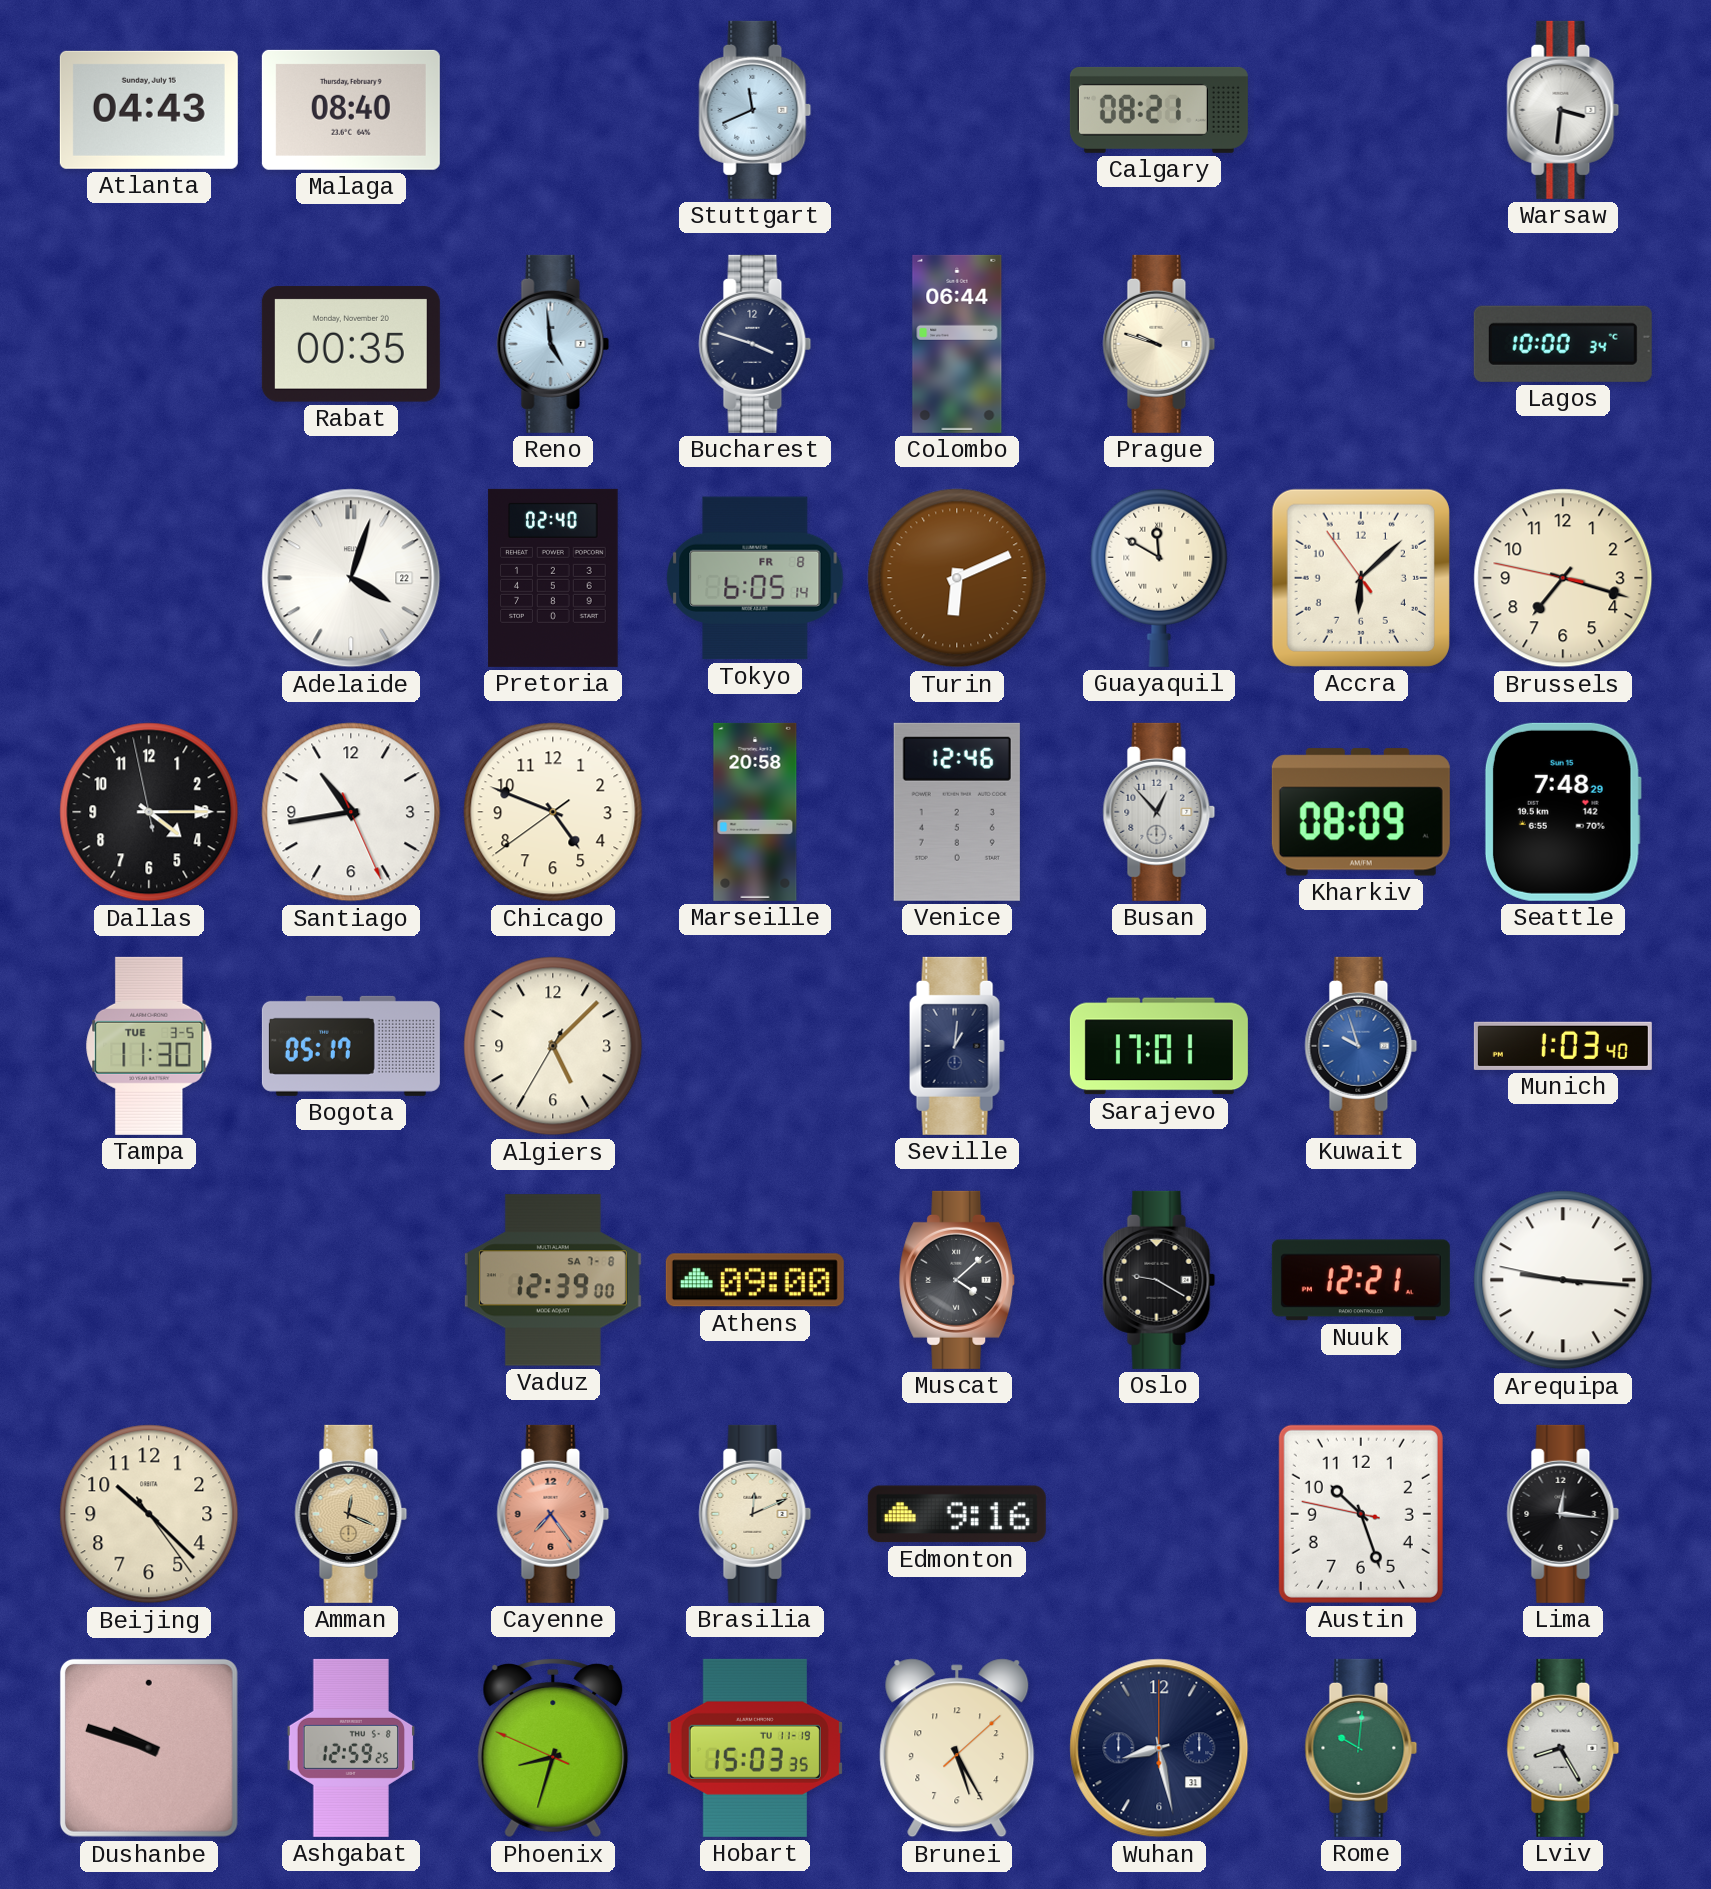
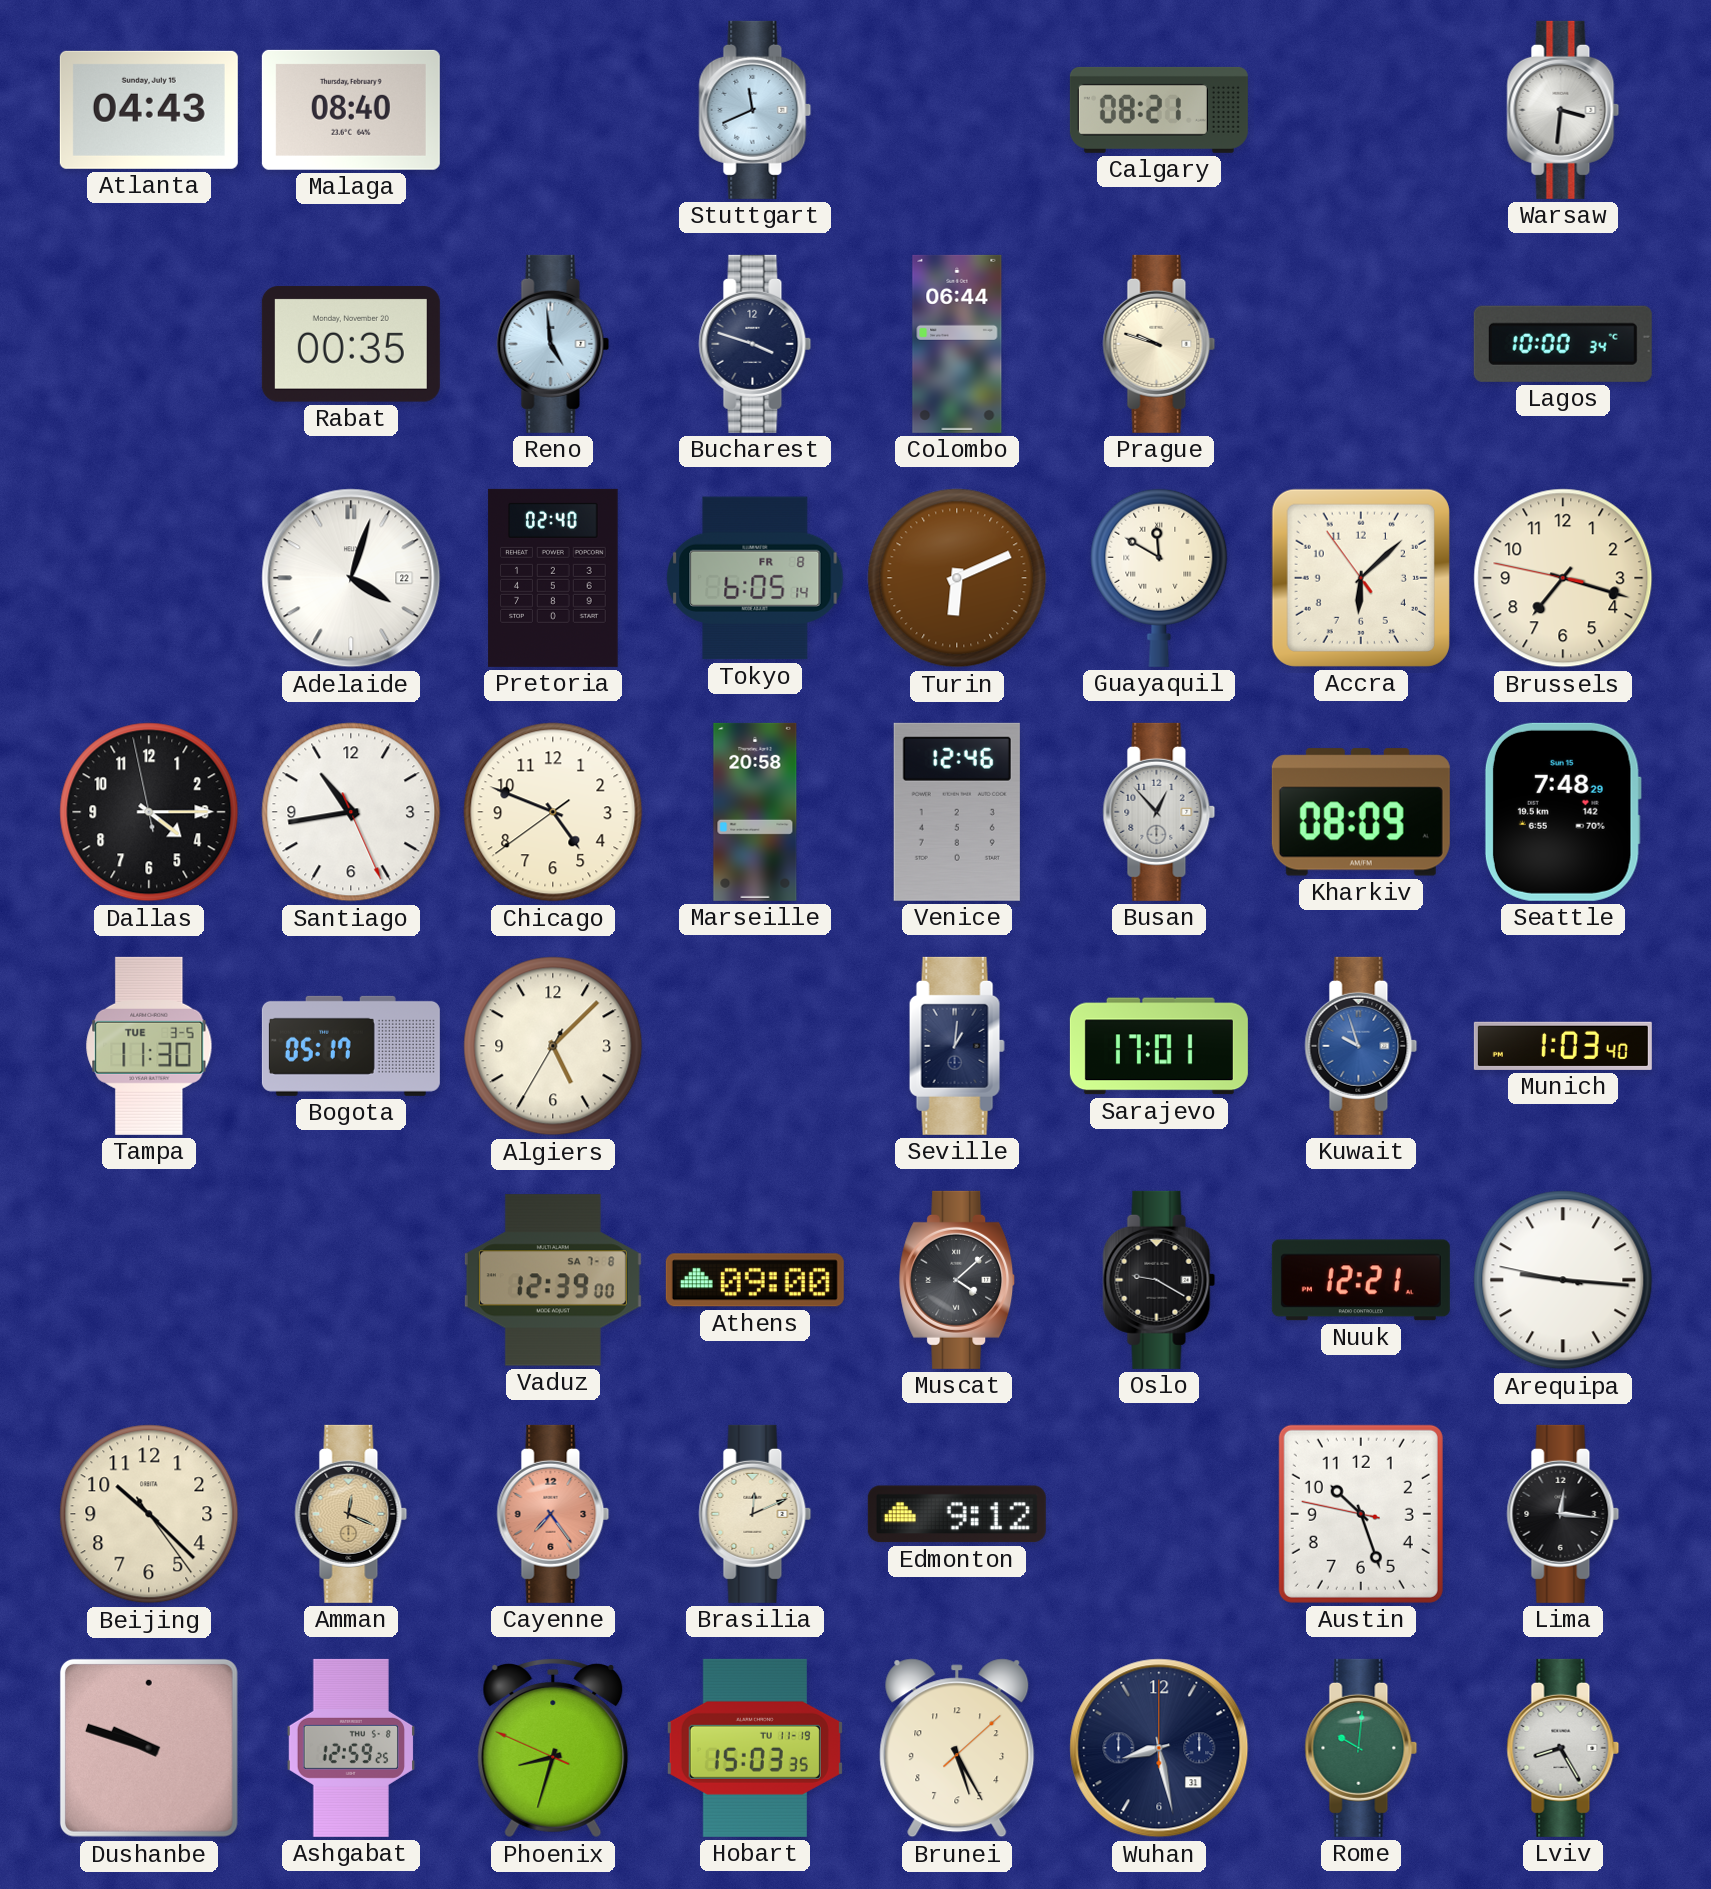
Edmonton: 9:16 -> 9:12
